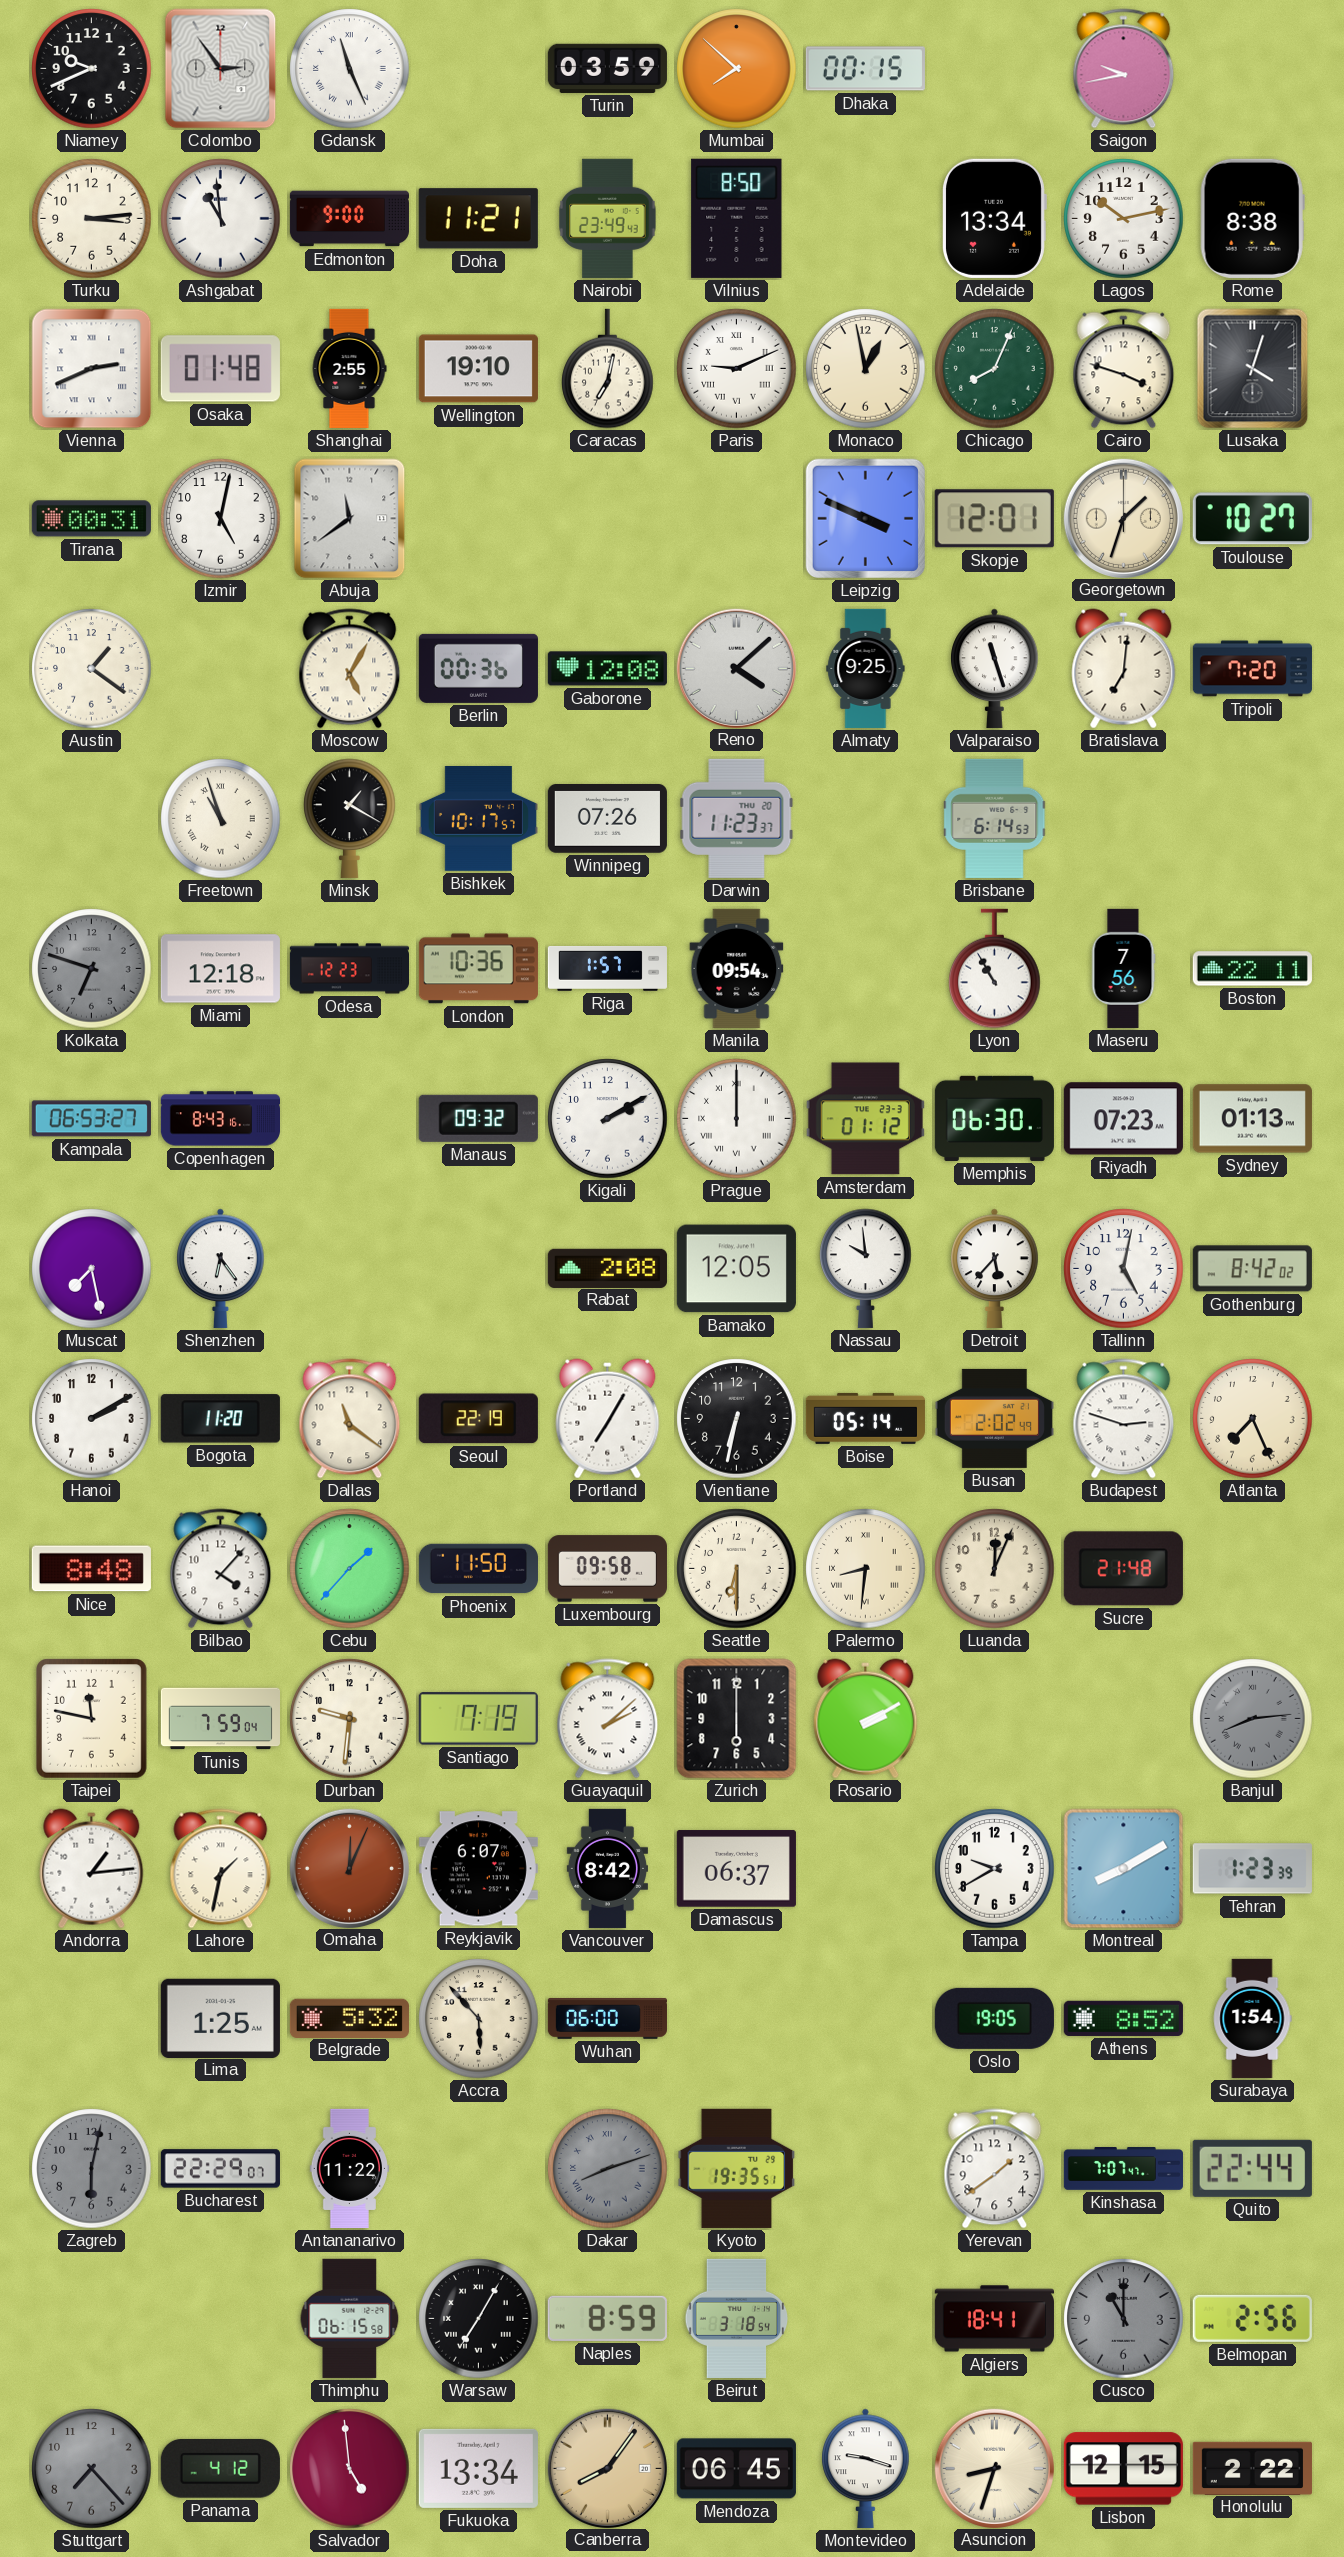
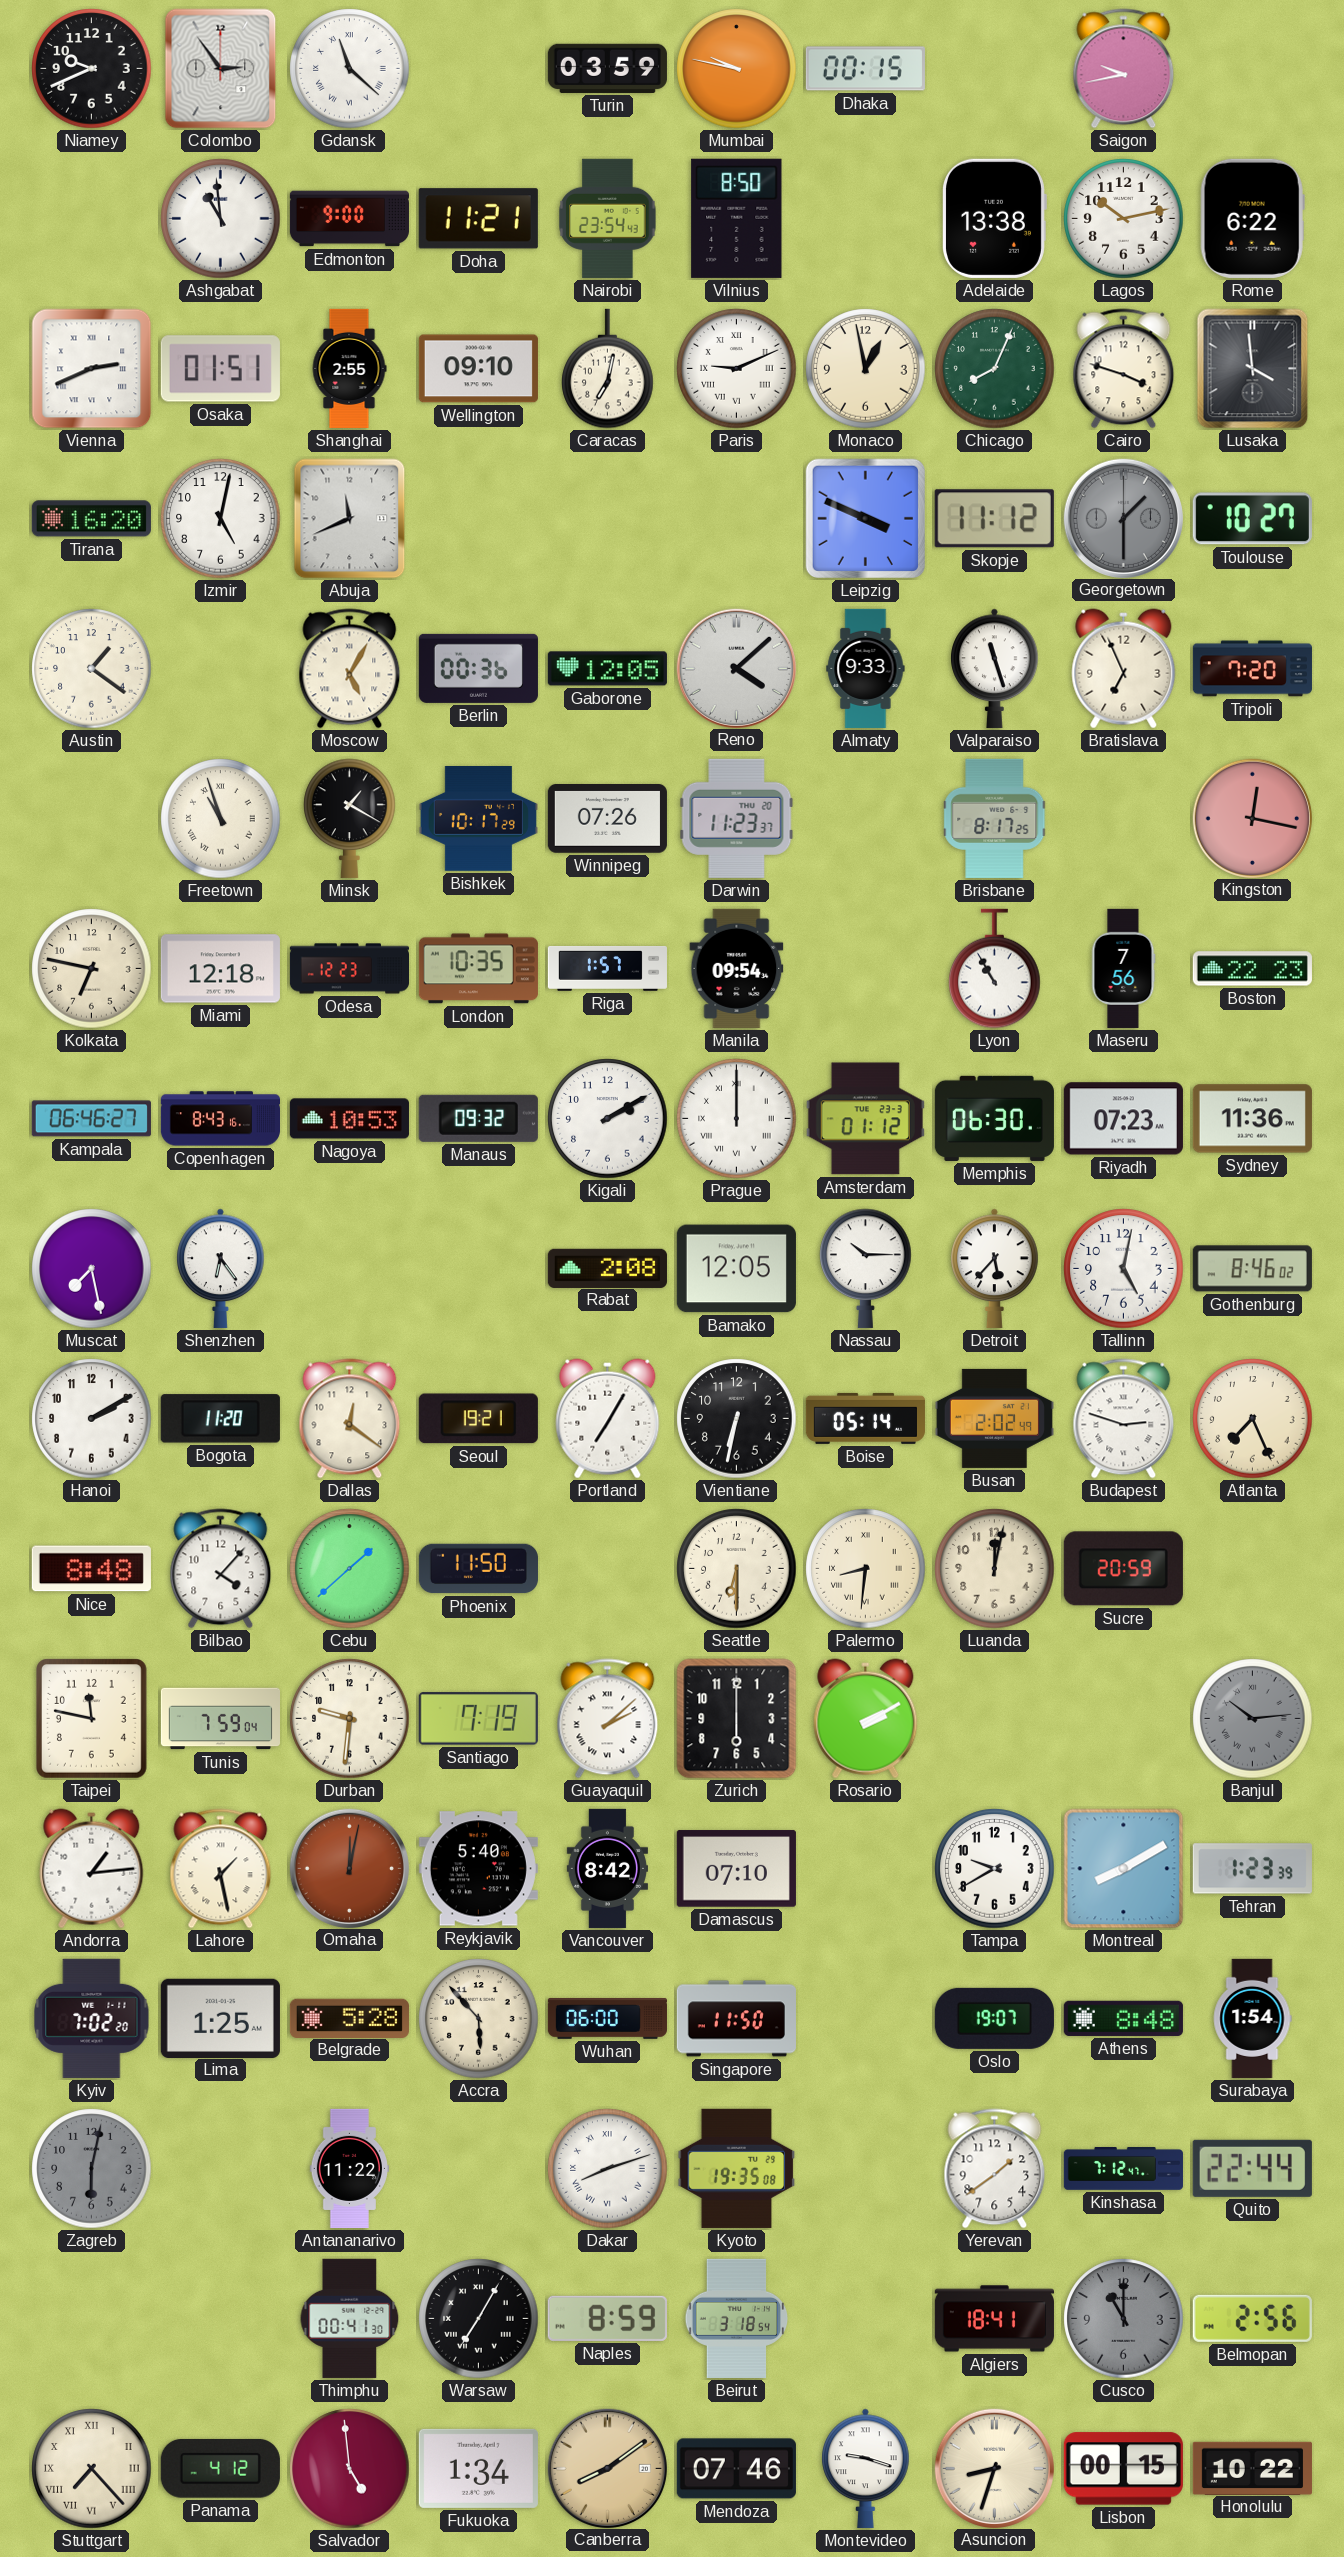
Gdansk: 11:26 -> 11:22
Mumbai: 7:52 -> 9:47
Turku: 3:14 -> none
Nairobi: 23:49 -> 23:54
Adelaide: 13:34 -> 13:38
Rome: 8:38 -> 6:22
Osaka: 01:48 -> 01:51
Wellington: 19:10 -> 09:10
Lusaka: 4:03 -> 3:59
Tirana: 00:31 -> 16:20
Abuja: 11:39 -> 11:41
Skopje: 12:01 -> 11:12
Georgetown: 1:33 -> 1:30
Georgetown dial: cream -> grey
Gaborone: 12:08 -> 12:05
Almaty: 9:25 -> 9:33
Bratislava: 7:01 -> 6:56
Bishkek: 10:17:57 -> 10:17:29
Brisbane: 6:14 -> 8:17
Kingston: none -> 12:17
Kolkata: 6:48 -> 6:47
Kolkata dial: grey -> cream
London: 10:36 -> 10:35
Boston: 22:11 -> 22:23
Kampala: 06:53 -> 06:46
Nagoya: none -> 10:53
Sydney: 01:13 -> 11:36
Nassau: 9:59 -> 10:15
Gothenburg: 8:42 -> 8:46
Dallas: 11:21 -> 12:21
Seoul: 22:19 -> 19:21
Cebu: 1:37 -> 1:38
Luxembourg: 09:58 -> none
Luanda: 12:04 -> 12:02
Sucre: 21:48 -> 20:59
Banjul: 8:14 -> 10:14
Lahore: 1:32 -> 1:28
Omaha: 12:04 -> 12:02
Reykjavik: 6:07 -> 5:40
Damascus: 06:37 -> 07:10
Kyiv: none -> 7:02
Belgrade: 5:32 -> 5:28
Singapore: none -> 11:50
Oslo: 19:05 -> 19:07
Athens: 8:52 -> 8:48
Bucharest: 22:29 -> none
Dakar dial: grey -> white
Kyoto: 19:35:51 -> 19:35:08
Kinshasa: 7:07 -> 7:12
Thimphu: 06:15 -> 00:41
Stuttgart dial: grey -> cream
Stuttgart numerals: Arabic -> Roman
Fukuoka: 13:34 -> 1:34
Canberra: 8:06 -> 8:09
Mendoza: 06:45 -> 07:46
Lisbon: 12:15 -> 00:15
Honolulu: 2:22 -> 10:22
